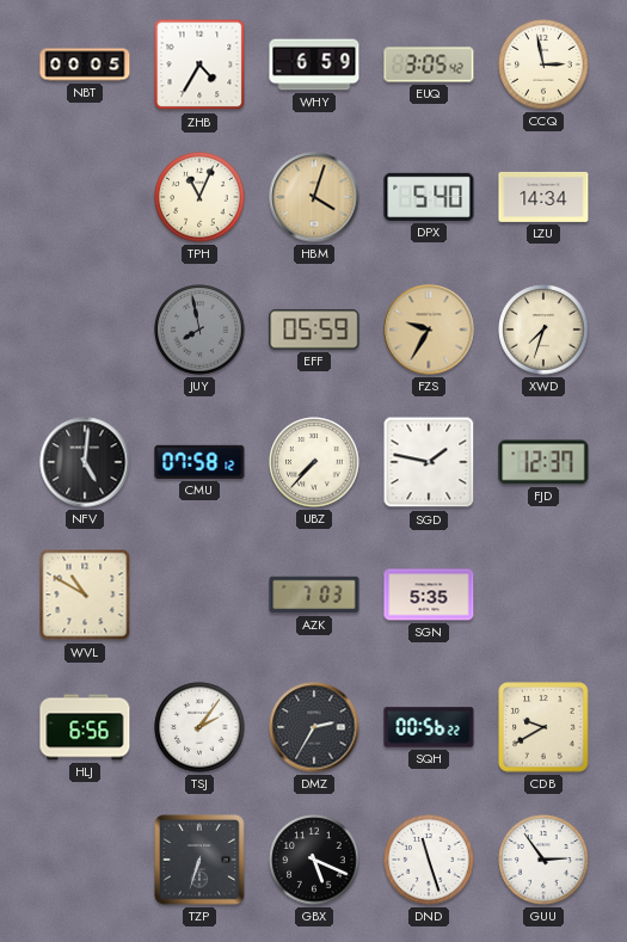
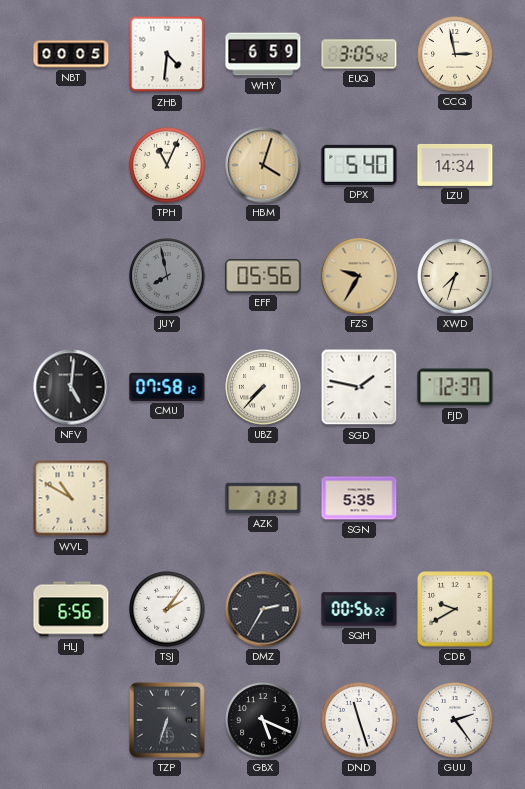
ZHB: 4:35 -> 4:31
EFF: 05:59 -> 05:56
GUU: 2:54 -> 2:24
